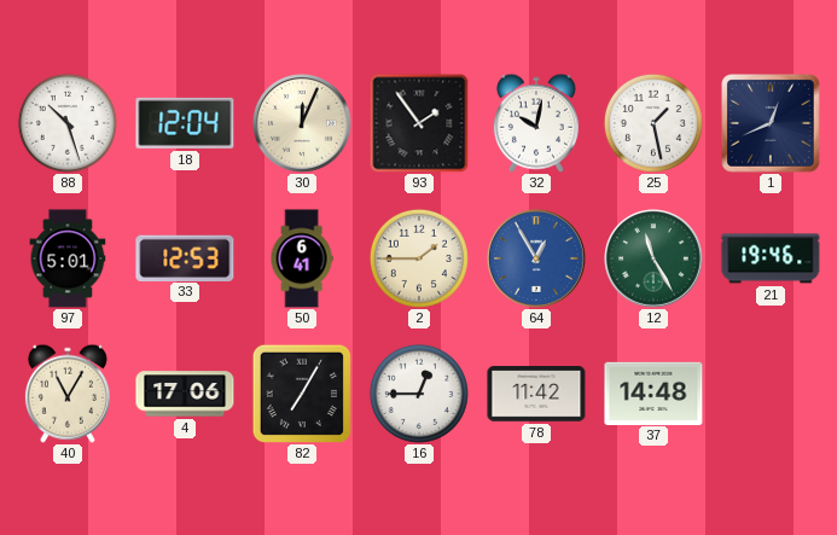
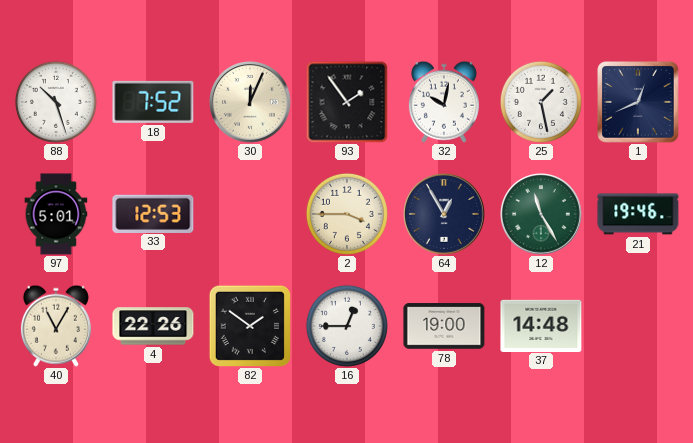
18: 12:04 -> 7:52
50: 6:41 -> none
2: 1:45 -> 3:45
64 dial: blue -> navy
4: 17:06 -> 22:26
82: 7:05 -> 1:51
78: 11:42 -> 19:00
